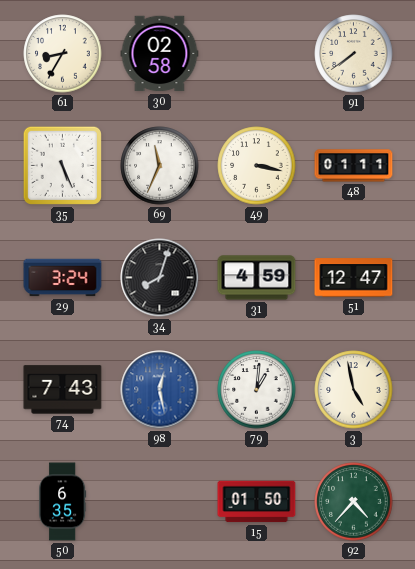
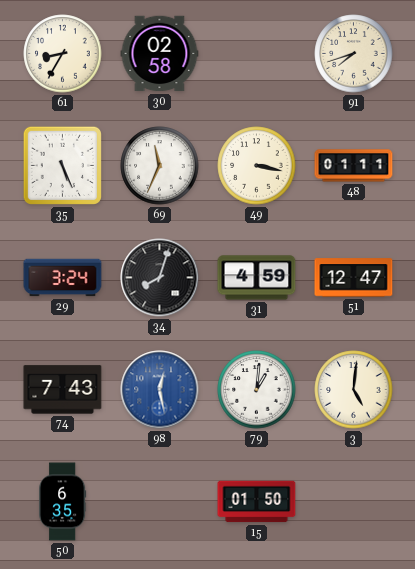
91: 7:39 -> 7:42
3: 4:58 -> 5:01
92: 4:37 -> none
